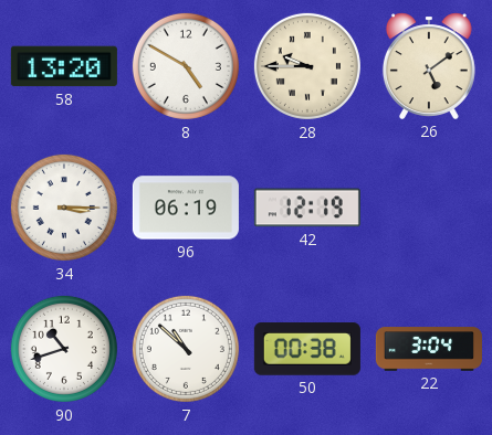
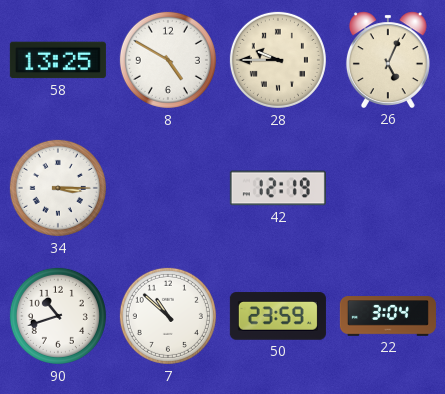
58: 13:20 -> 13:25
26: 5:09 -> 5:04
96: 06:19 -> none
50: 00:38 -> 23:59
